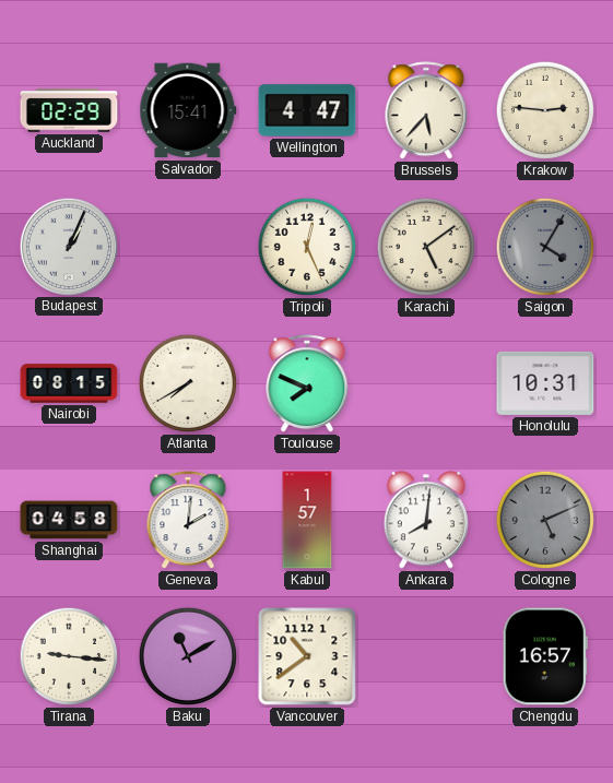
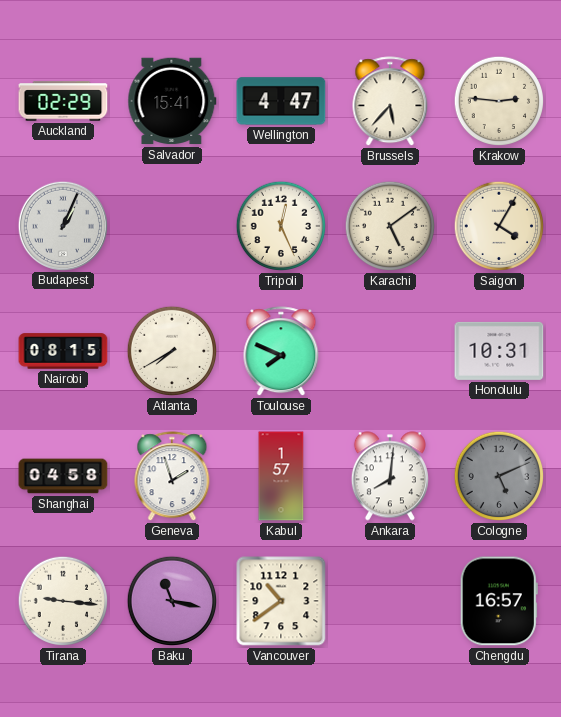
Saigon dial: grey -> cream
Geneva: 2:01 -> 1:57
Baku: 11:10 -> 11:17
